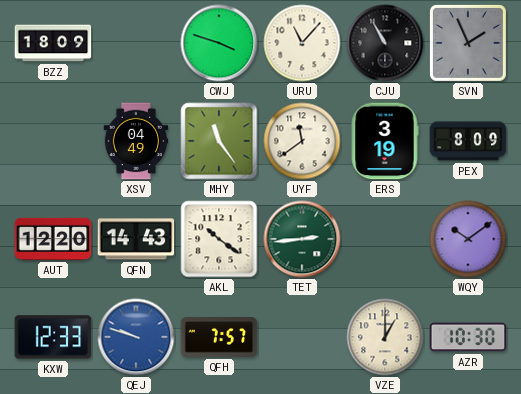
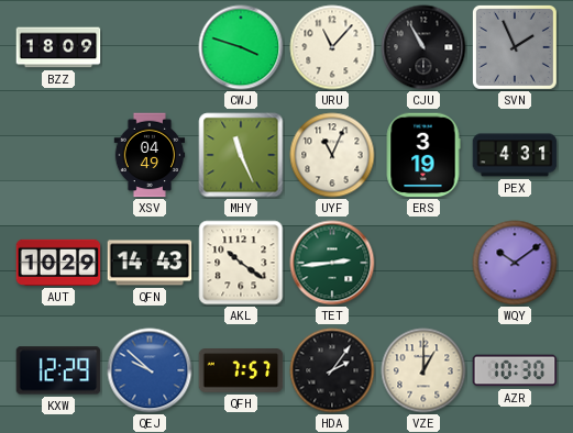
MHY: 11:24 -> 11:26
UYF: 11:39 -> 11:04
PEX: 8:09 -> 4:31
AUT: 12:20 -> 10:29
KXW: 12:33 -> 12:29
QEJ: 9:48 -> 9:52
HDA: none -> 2:06
